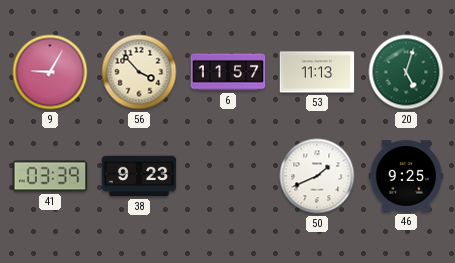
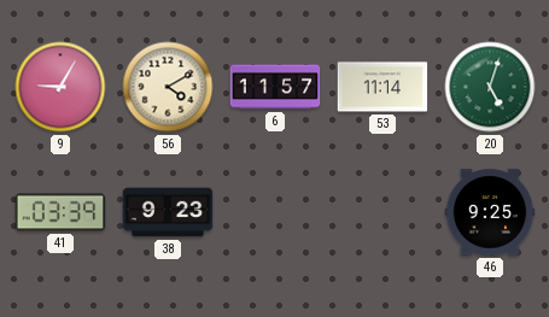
56: 3:53 -> 4:10
53: 11:13 -> 11:14
50: 1:41 -> none
